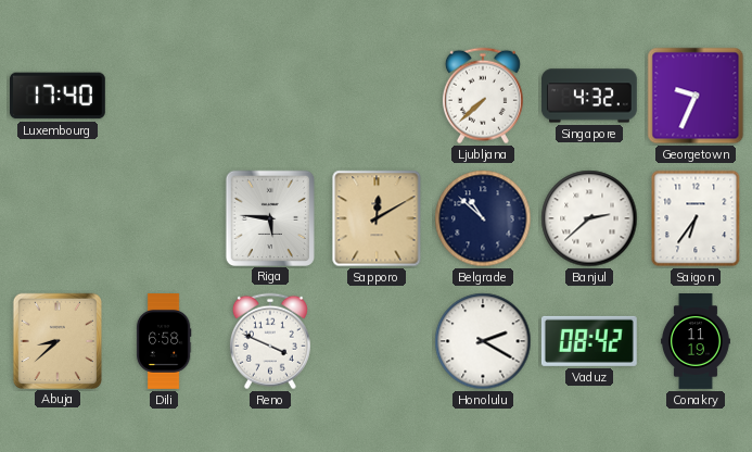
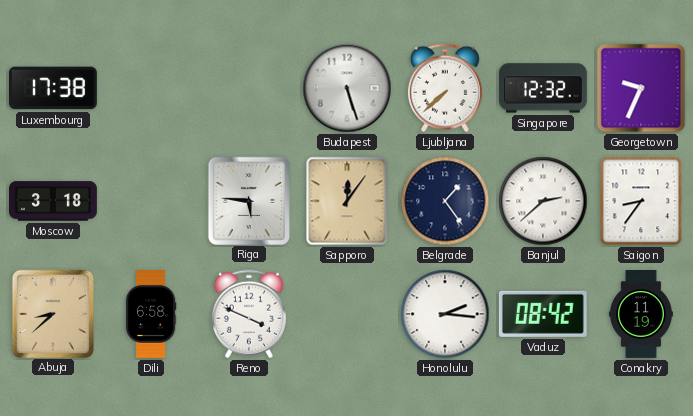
Luxembourg: 17:40 -> 17:38
Budapest: none -> 5:27
Singapore: 4:32 -> 12:32
Moscow: none -> 3:18
Sapporo: 12:10 -> 12:06
Belgrade: 10:52 -> 1:24
Saigon: 6:36 -> 8:36
Honolulu: 2:20 -> 2:16
